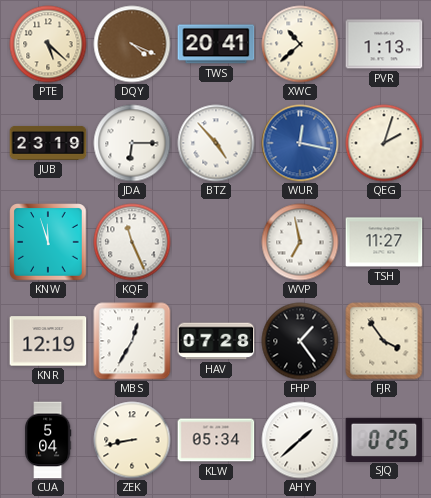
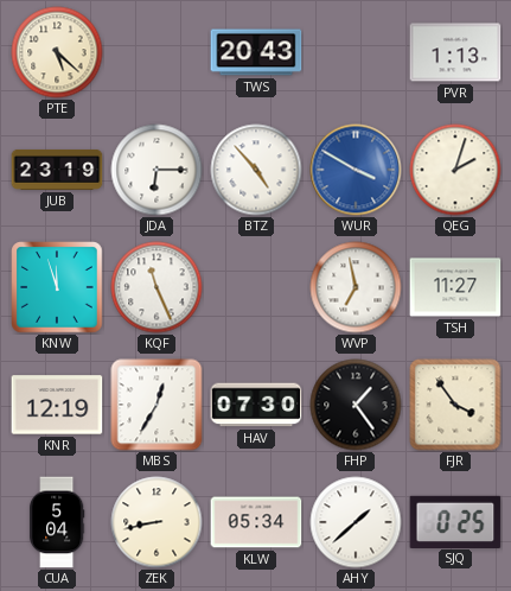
DQY: 4:19 -> none
TWS: 20:41 -> 20:43
XWC: 10:38 -> none
WUR: 12:17 -> 3:50
HAV: 07:28 -> 07:30
